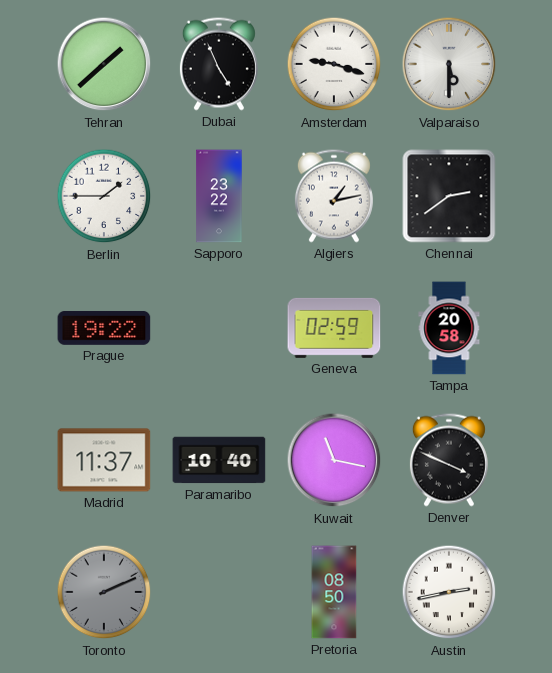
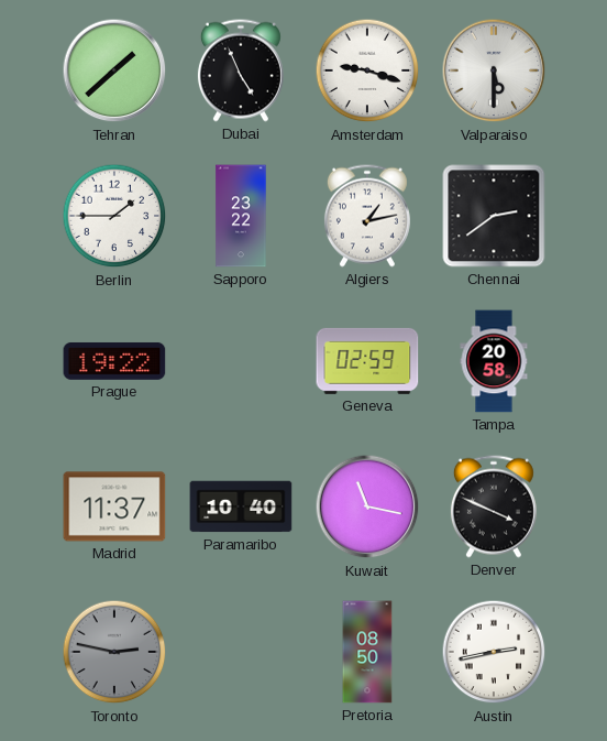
Toronto: 2:11 -> 2:47
